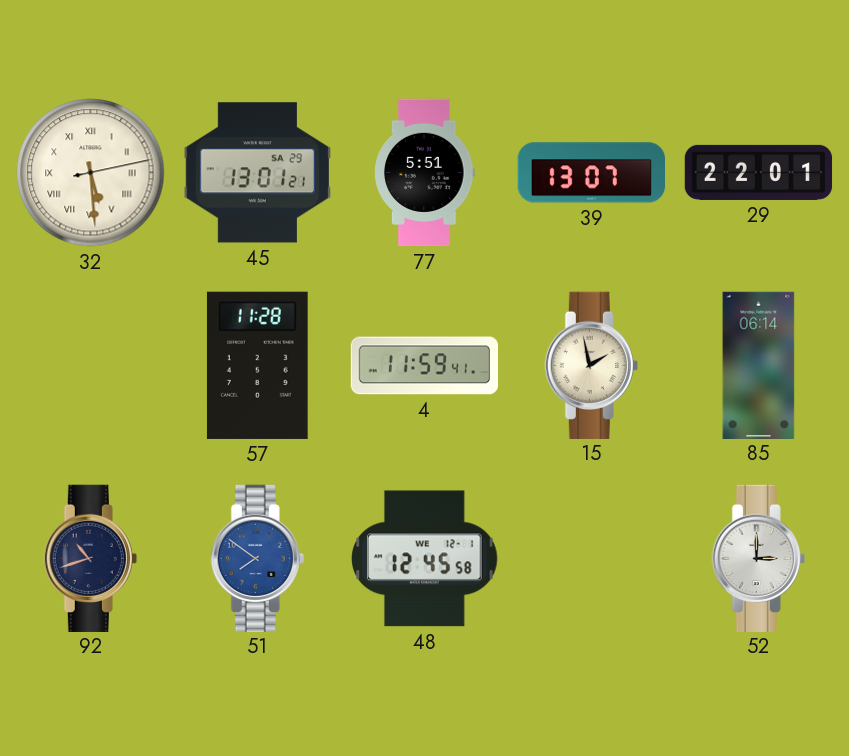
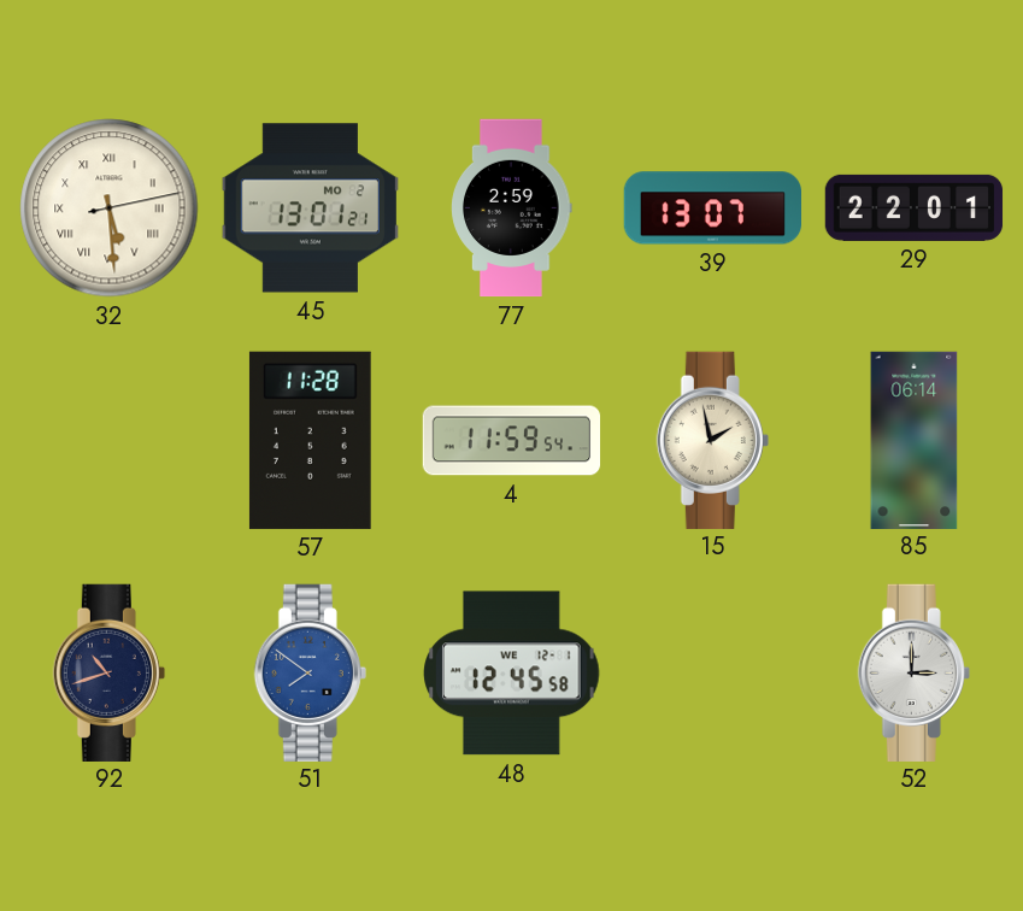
45 date: SA 29 -> MO 2
77: 5:51 -> 2:59
4: 11:59:41 -> 11:59:54
